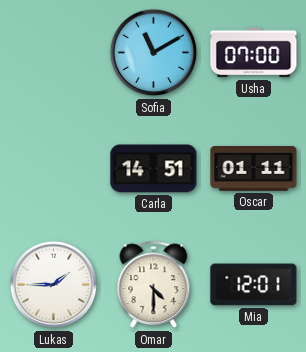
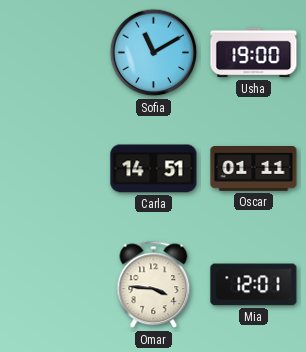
Usha: 07:00 -> 19:00
Lukas: 1:45 -> none
Omar: 4:30 -> 3:46
